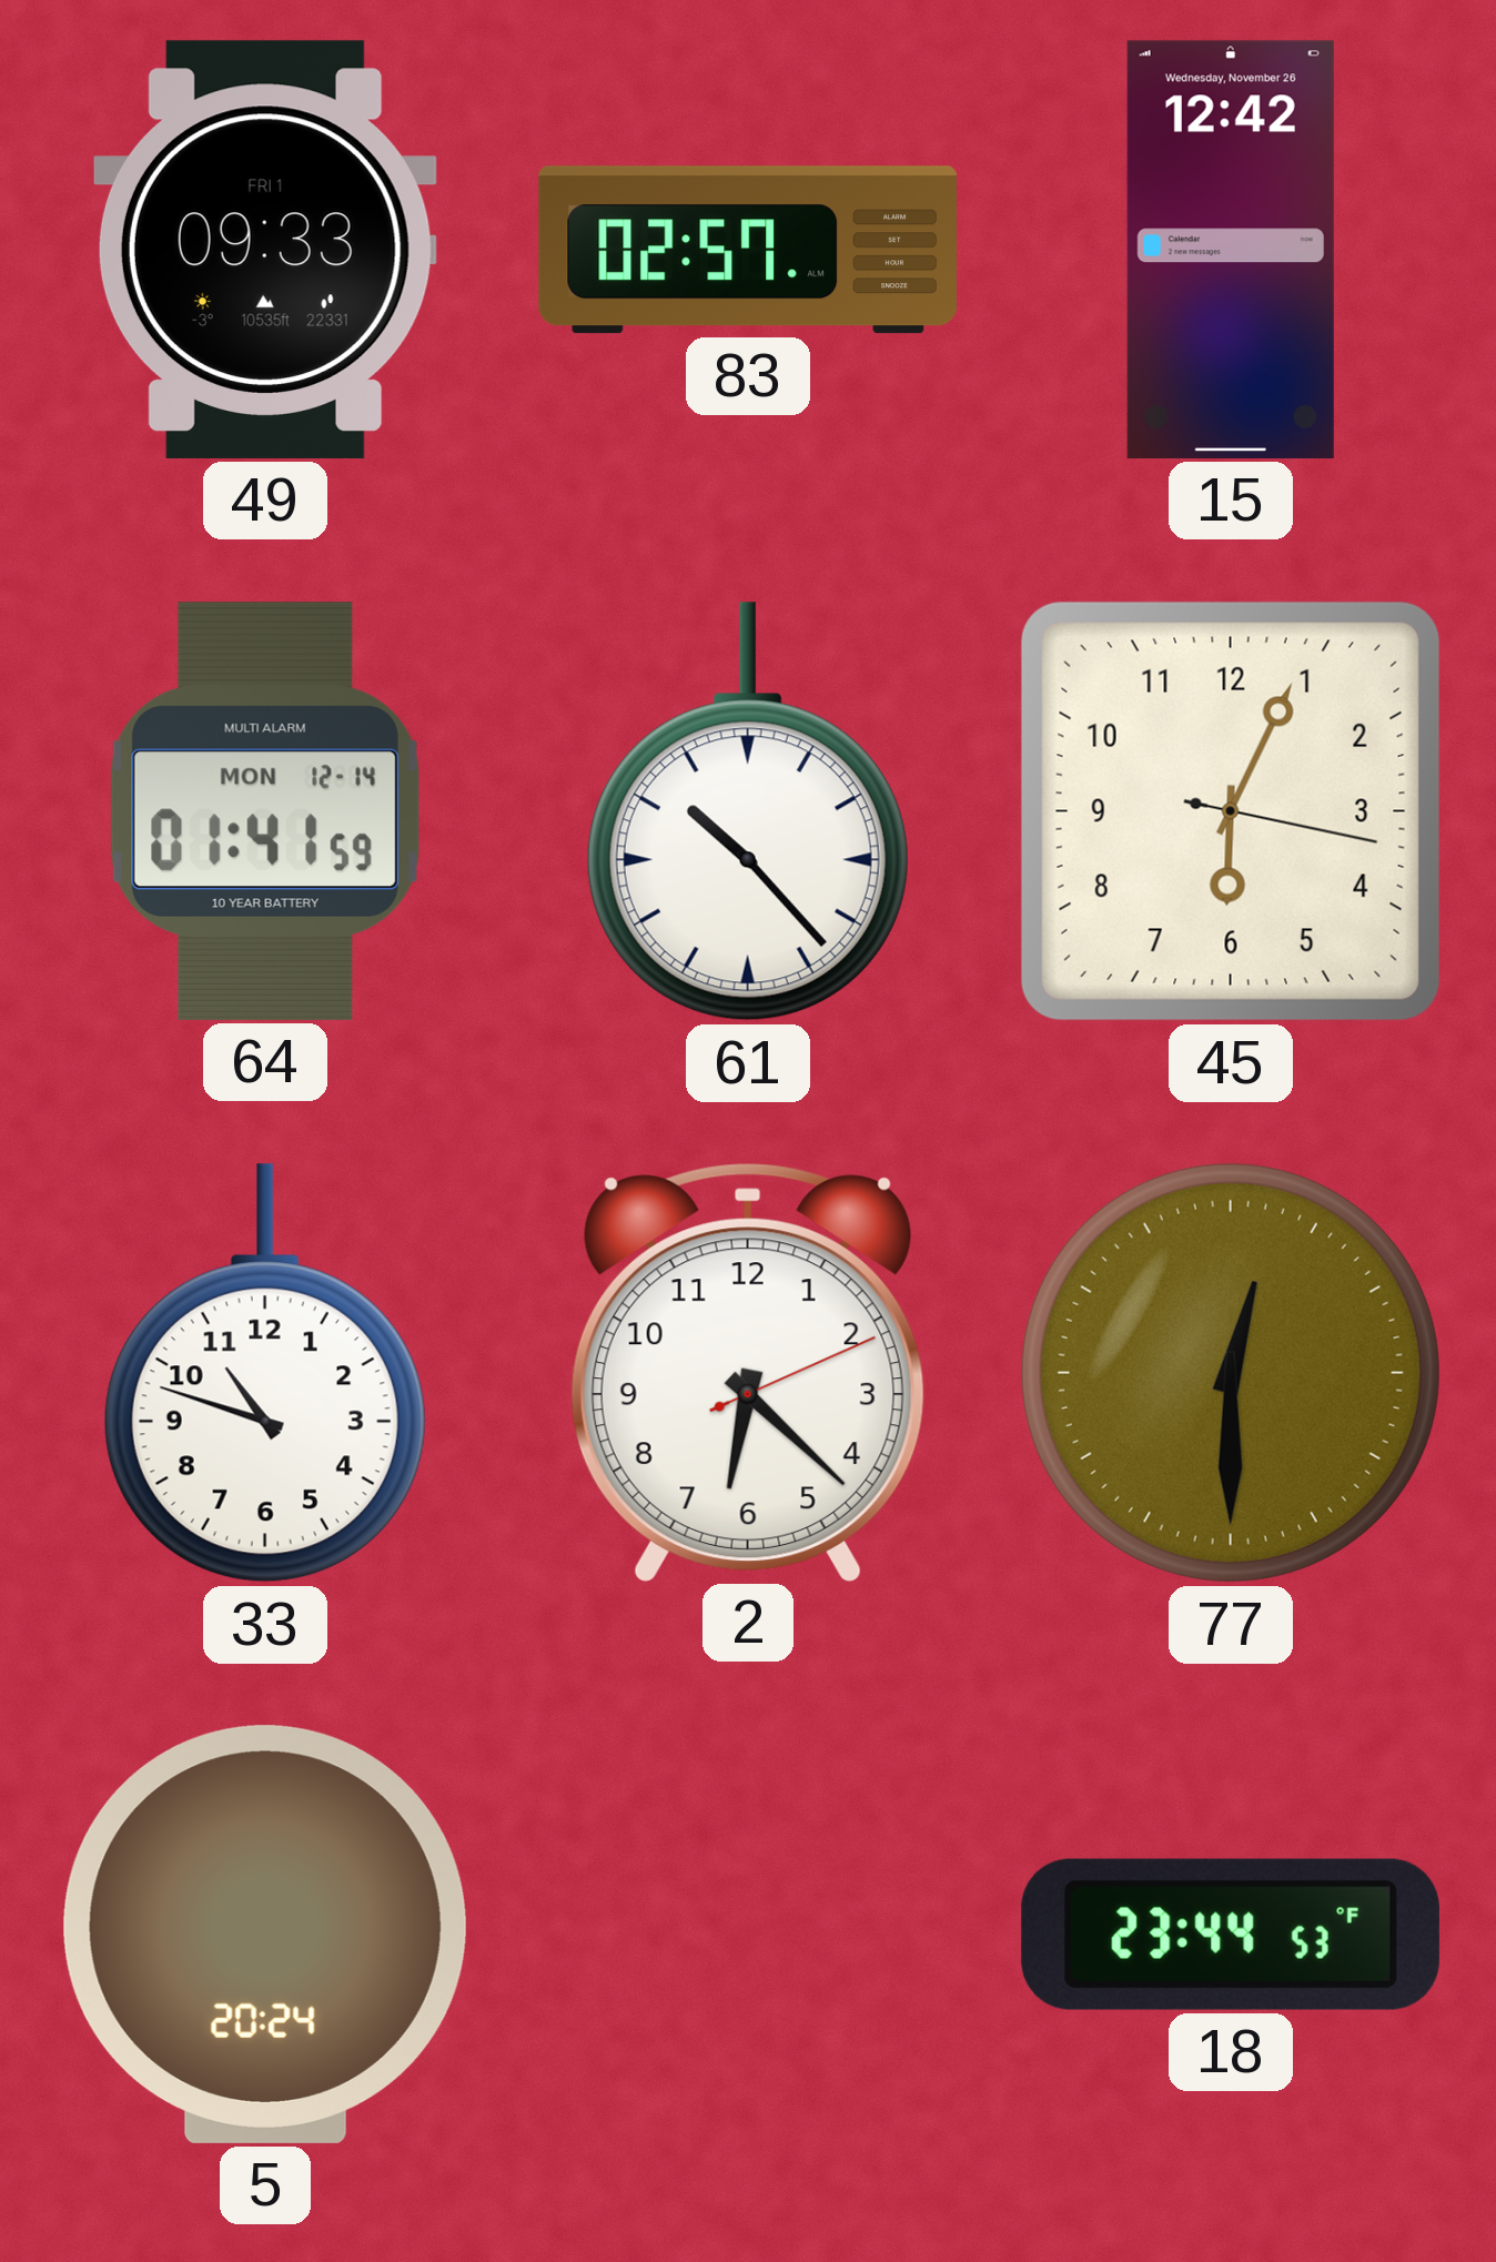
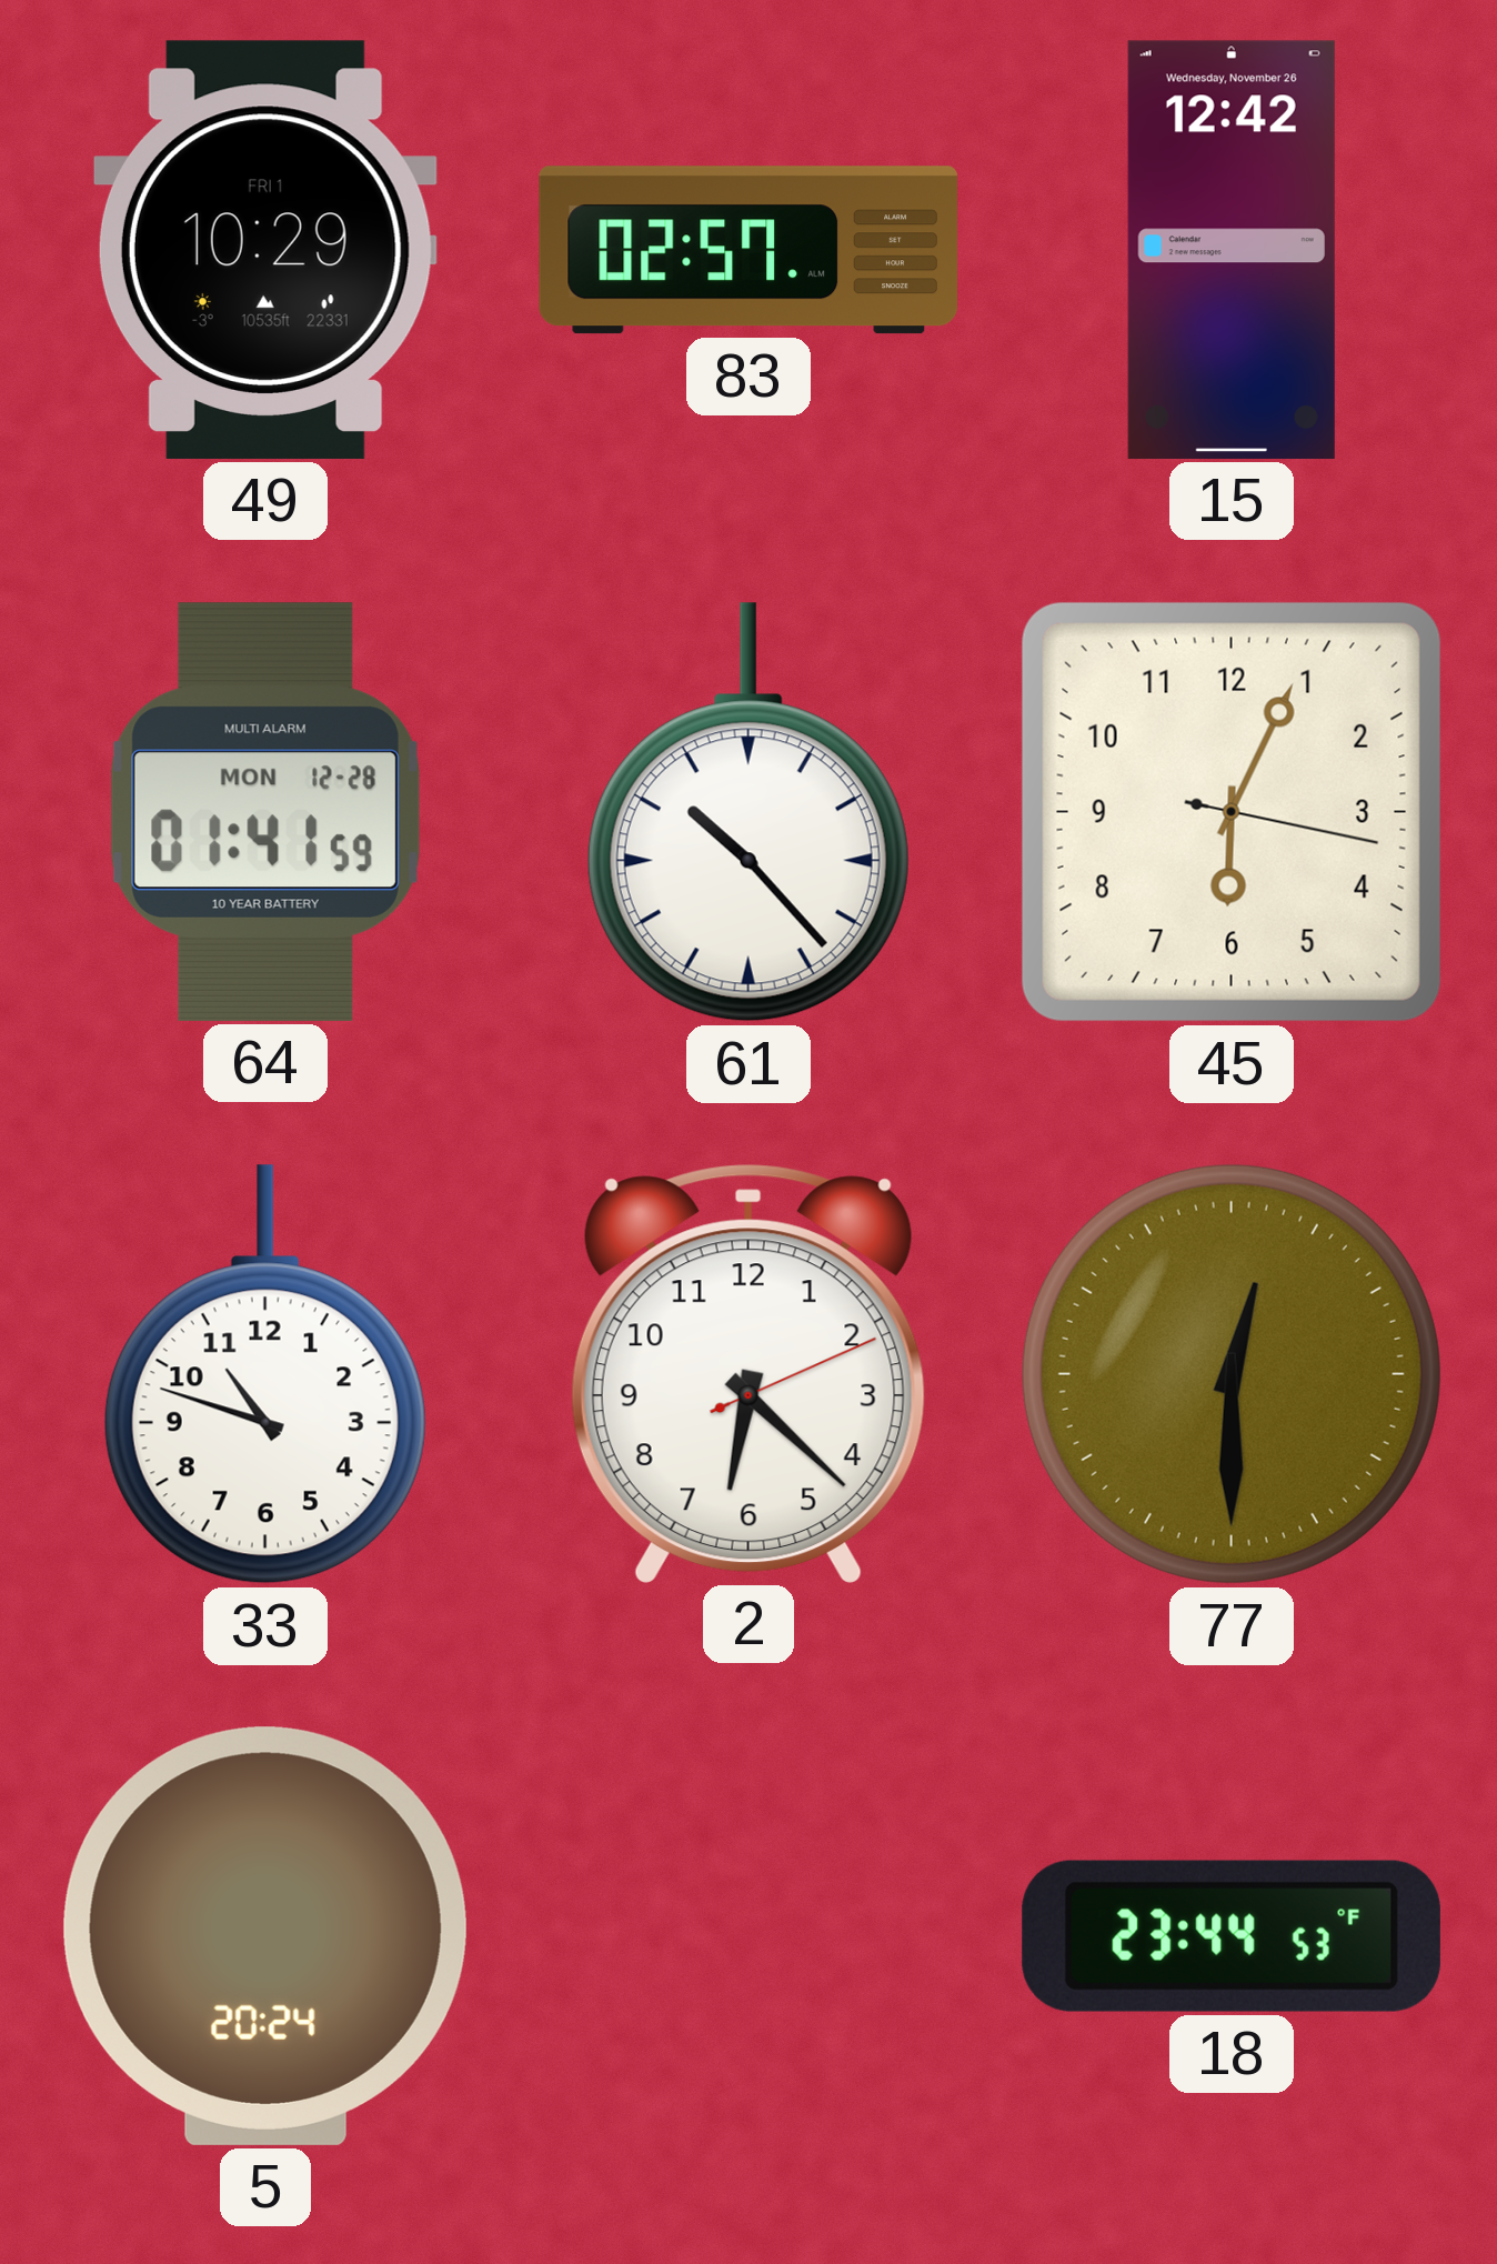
49: 09:33 -> 10:29
64 date: MON 12-14 -> MON 12-28
